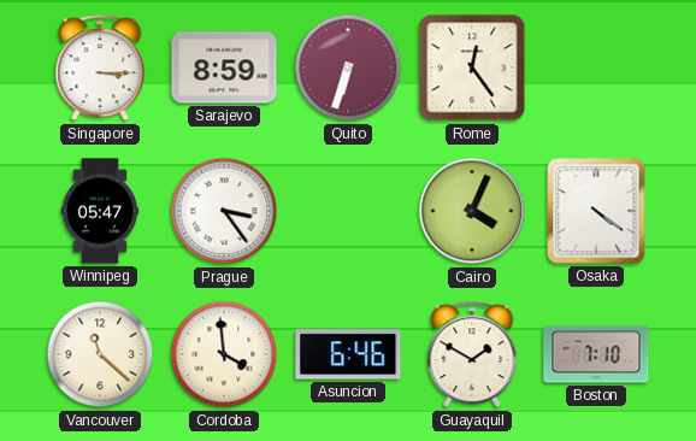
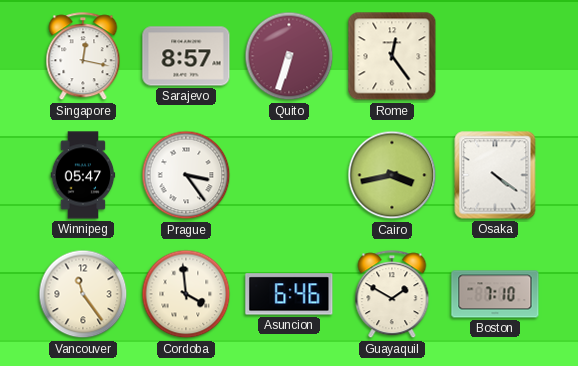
Singapore: 3:15 -> 12:17
Sarajevo: 8:59 -> 8:57
Cairo: 4:04 -> 3:43
Vancouver: 11:22 -> 11:24
